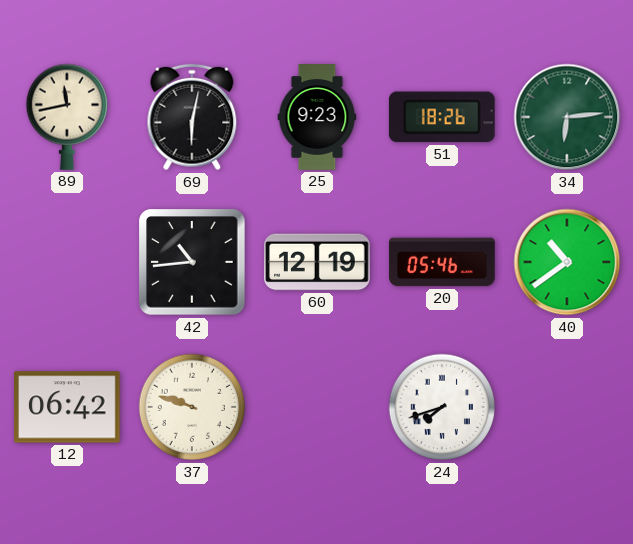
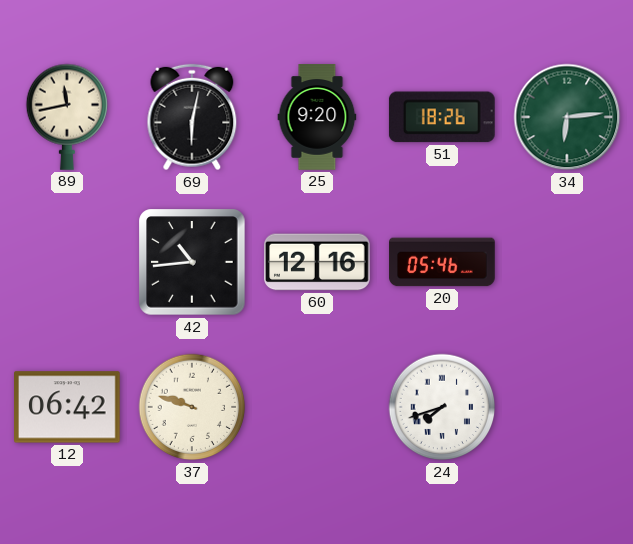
25: 9:23 -> 9:20
60: 12:19 -> 12:16
40: 10:39 -> none
